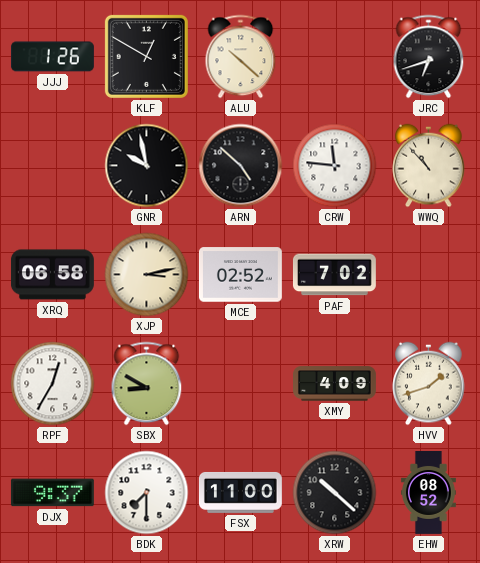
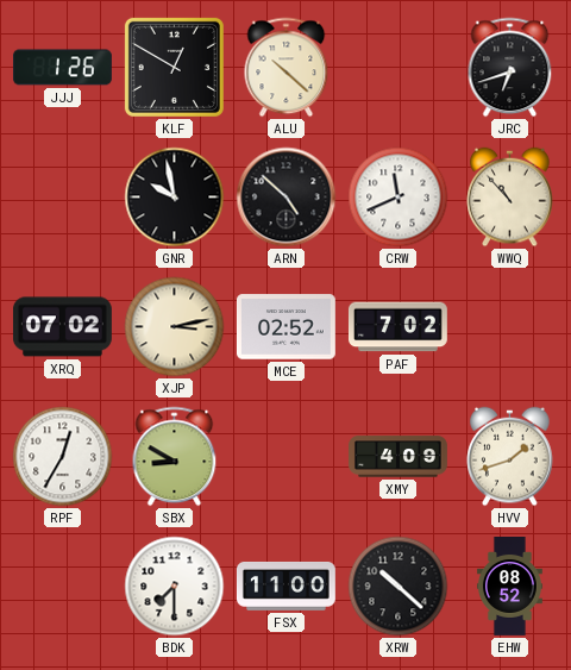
CRW: 11:46 -> 11:41
XRQ: 06:58 -> 07:02
DJX: 9:37 -> none
